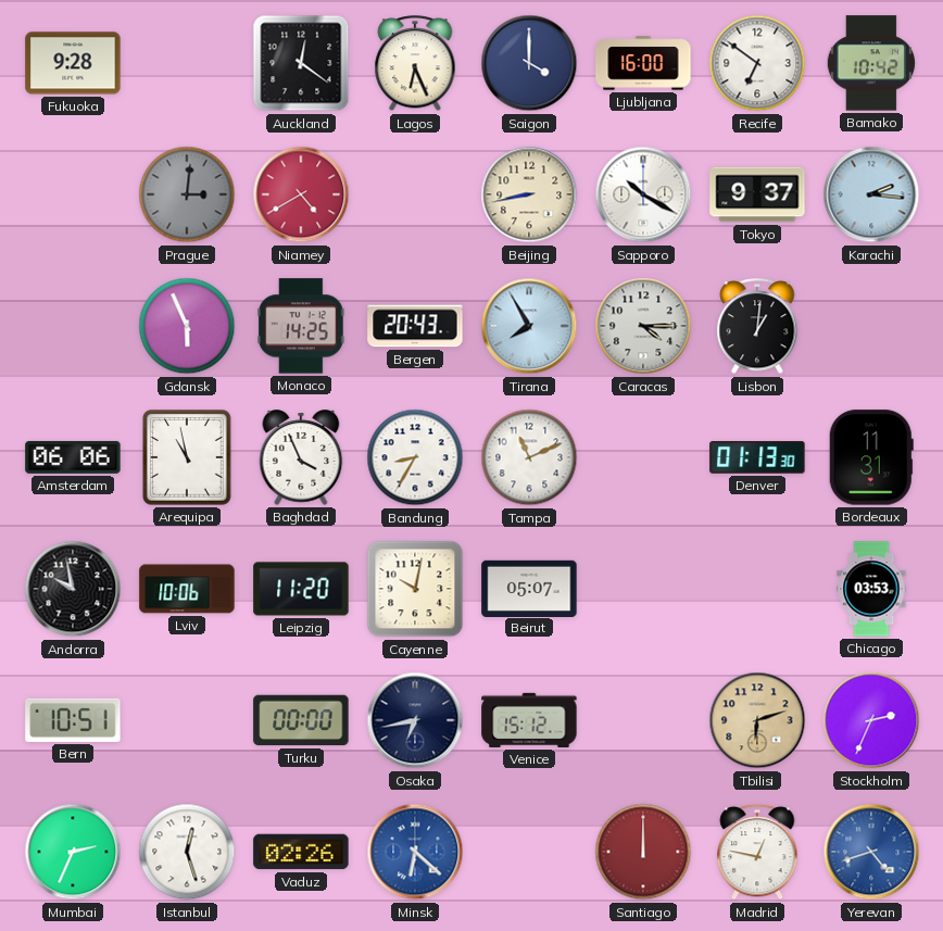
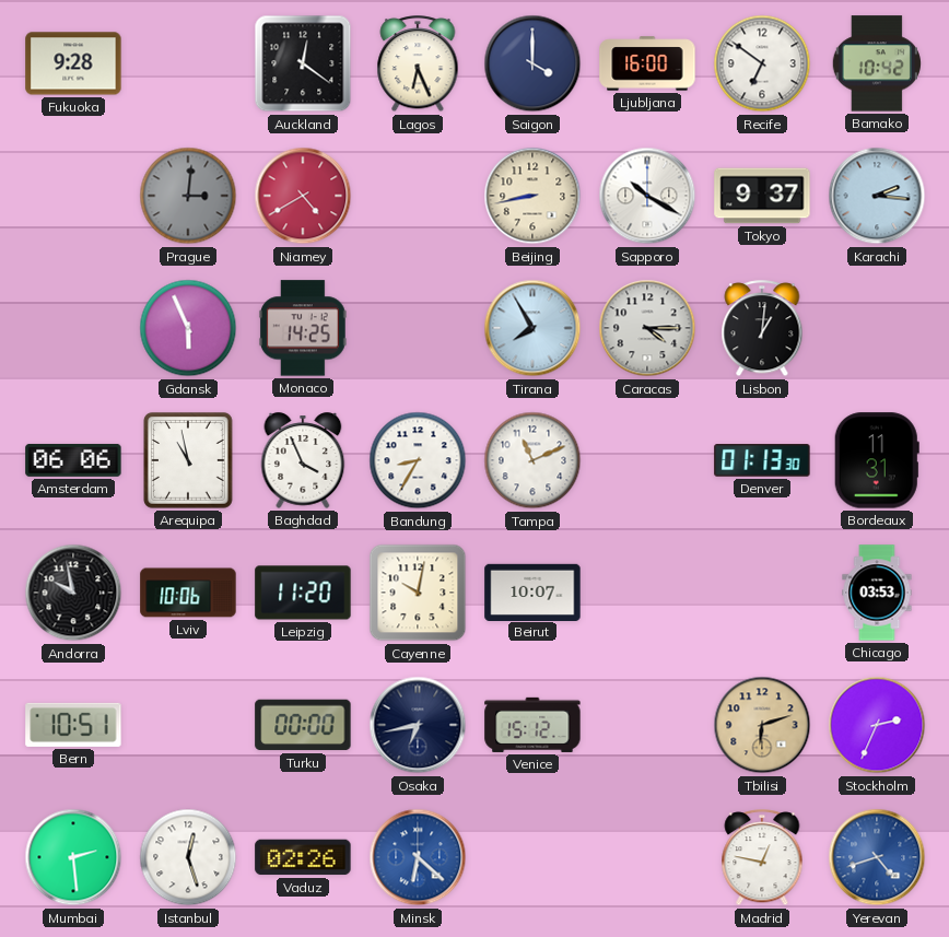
Bergen: 20:43 -> none
Beirut: 05:07 -> 10:07
Mumbai: 2:34 -> 2:29
Santiago: 12:00 -> none
